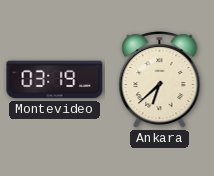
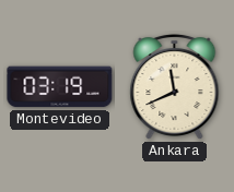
Ankara: 6:38 -> 11:41
